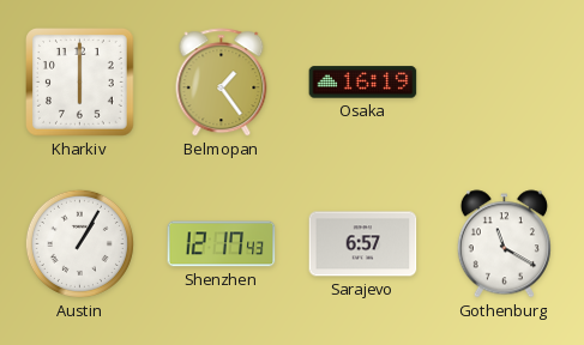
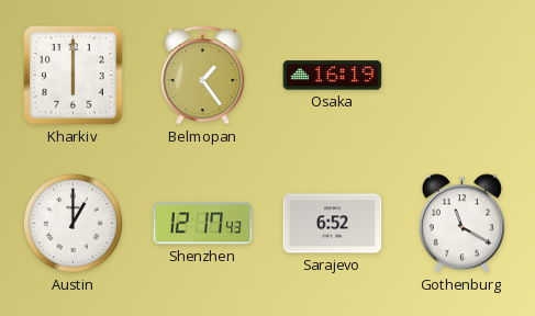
Austin: 1:05 -> 1:00
Sarajevo: 6:57 -> 6:52
